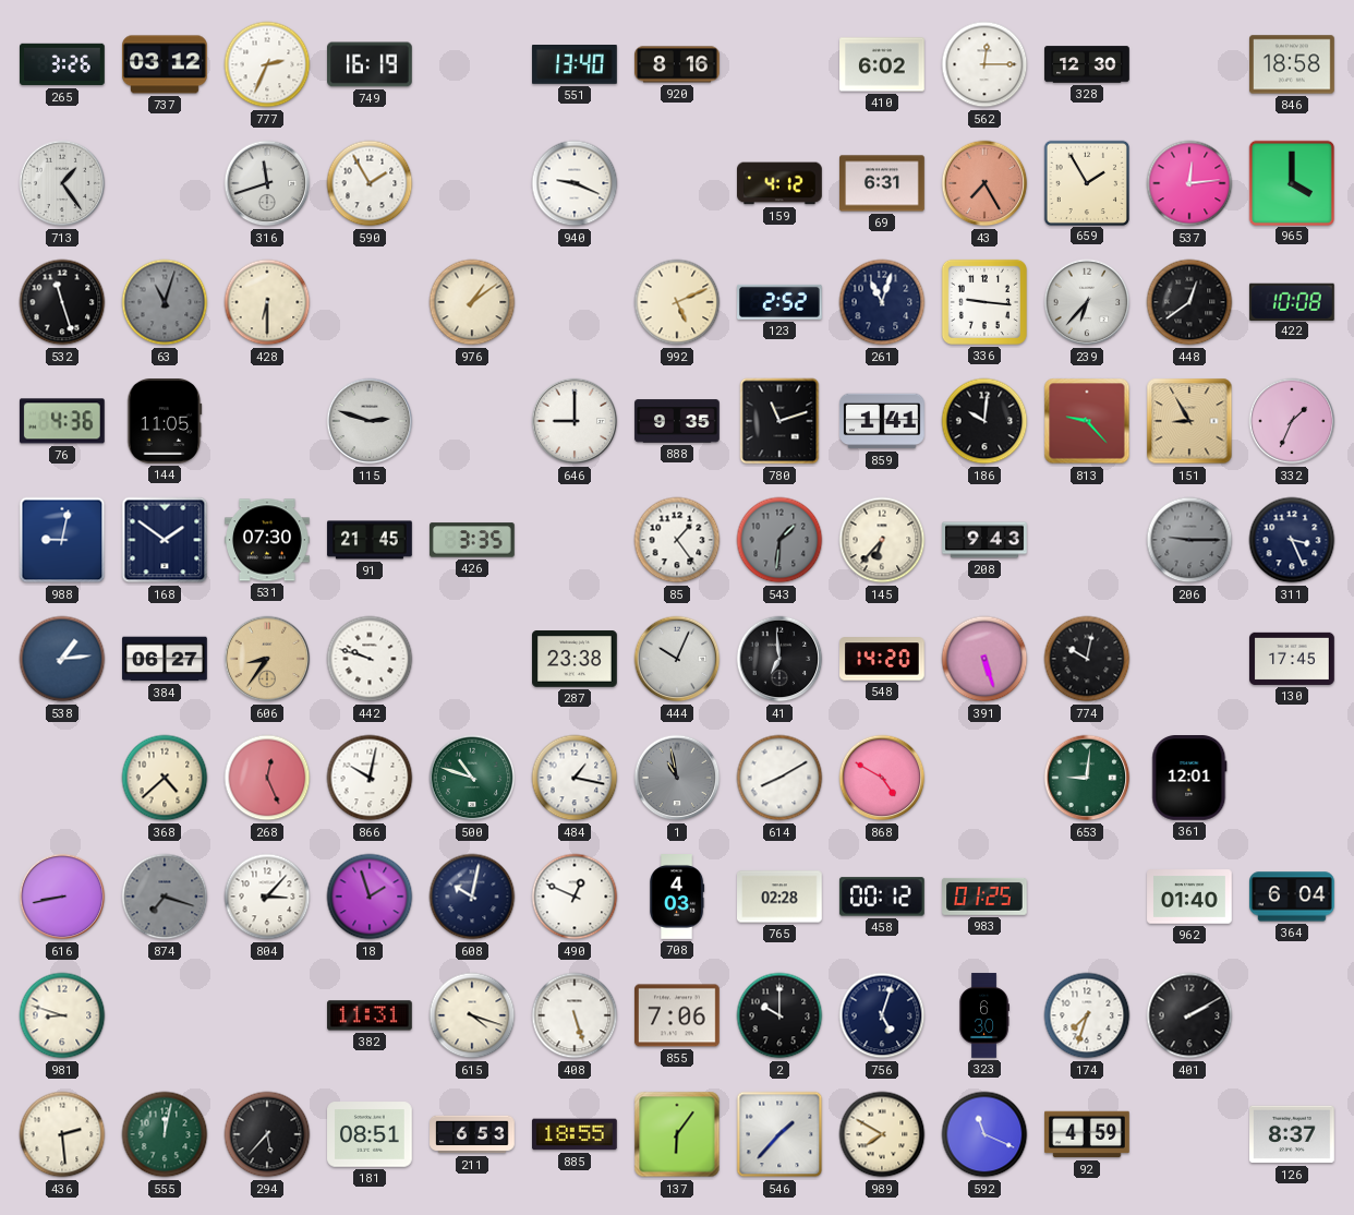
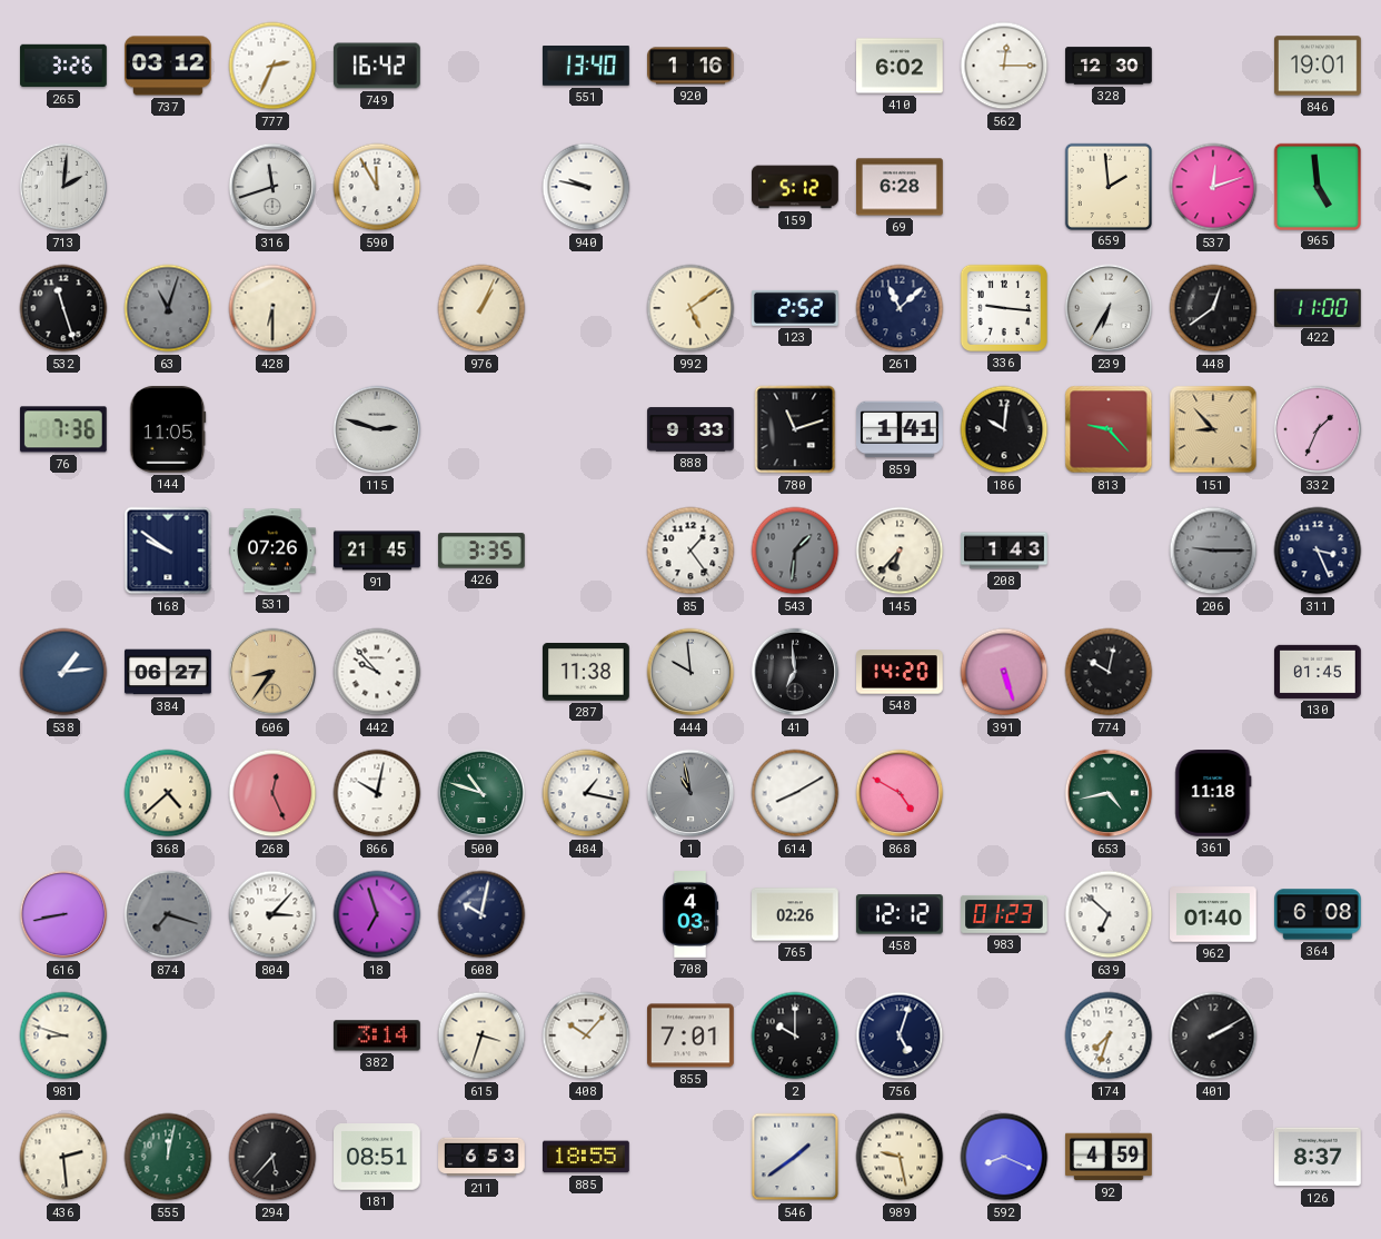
749: 16:19 -> 16:42
920: 8:16 -> 1:16
846: 18:58 -> 19:01
713: 1:24 -> 2:01
590: 1:55 -> 11:55
940: 9:19 -> 9:47
159: 4:12 -> 5:12
69: 6:31 -> 6:28
43: 7:25 -> none
659: 1:55 -> 1:59
537: 12:14 -> 12:12
965: 4:00 -> 4:59
976: 1:09 -> 1:04
992: 5:11 -> 5:09
261: 11:03 -> 11:08
239: 6:37 -> 6:35
422: 10:08 -> 11:00
76: 4:36 -> 7:36
646: 9:00 -> none
888: 9:35 -> 9:33
151: 8:55 -> 8:53
988: 9:02 -> none
168: 1:51 -> 9:51
531: 07:30 -> 07:26
208: 9:43 -> 1:43
442: 9:48 -> 9:53
287: 23:38 -> 11:38
444: 10:04 -> 9:59
130: 17:45 -> 01:45
653: 9:01 -> 4:43
361: 12:01 -> 11:18
18: 1:57 -> 6:57
490: 12:49 -> none
765: 02:28 -> 02:26
458: 00:12 -> 12:12
983: 01:25 -> 01:23
639: none -> 6:52
364: 6:04 -> 6:08
382: 11:31 -> 3:14
615: 4:18 -> 3:33
408: 5:27 -> 10:07
855: 7:06 -> 7:01
323: 6:30 -> none
137: 6:06 -> none
546: 1:37 -> 1:39
989: 7:50 -> 9:28
592: 11:19 -> 8:19
